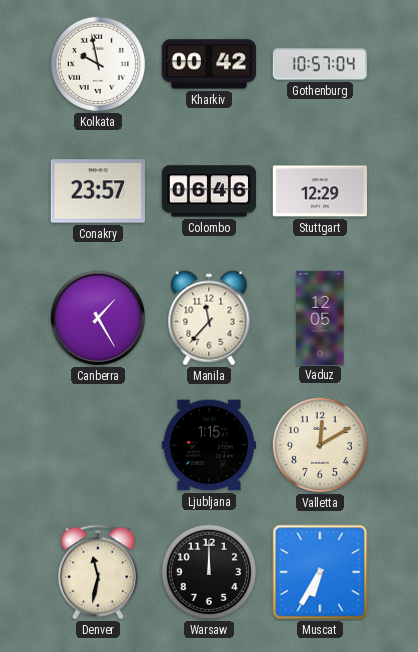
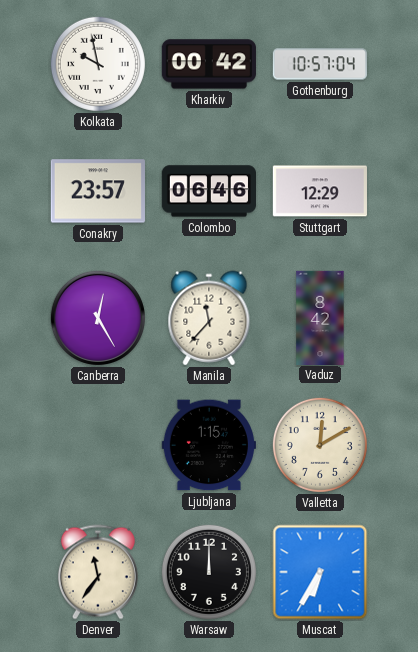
Canberra: 1:25 -> 12:25
Vaduz: 12:05 -> 8:42
Denver: 11:32 -> 11:36
